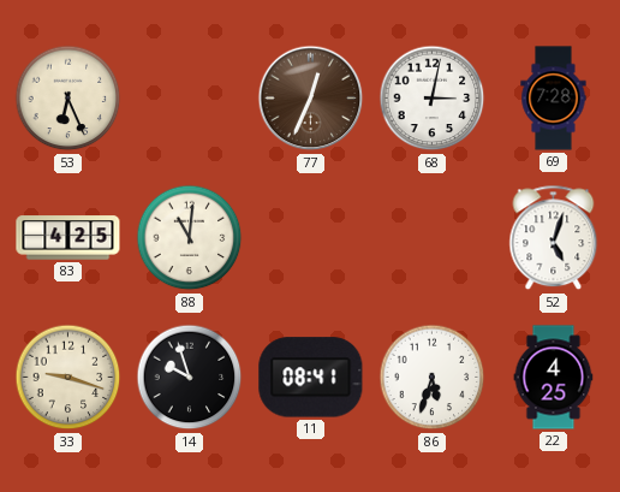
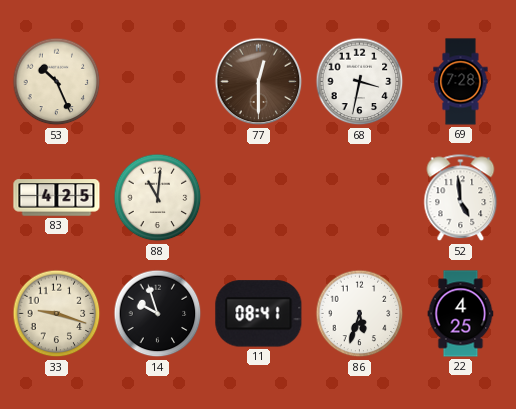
53: 6:26 -> 10:26
77: 12:34 -> 12:30
68: 3:02 -> 3:32
52: 5:03 -> 4:59
